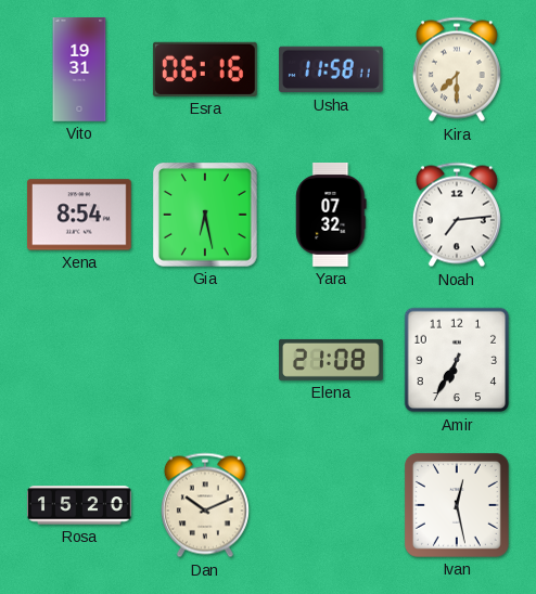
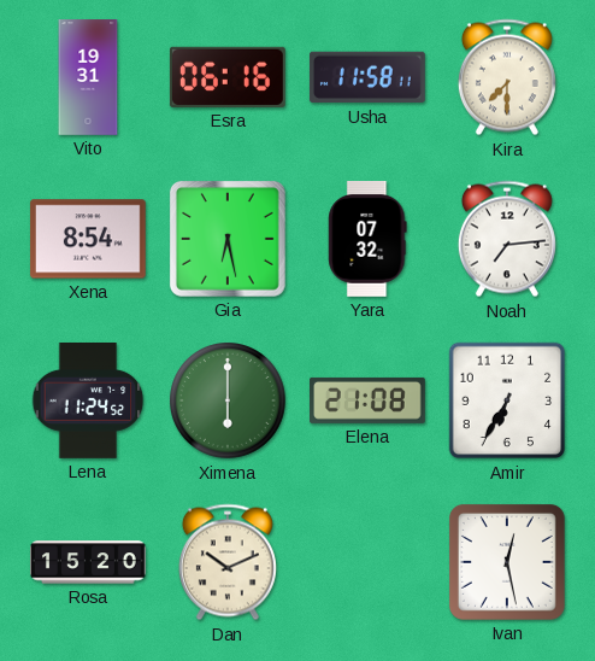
Lena: none -> 11:24
Ximena: none -> 6:00
